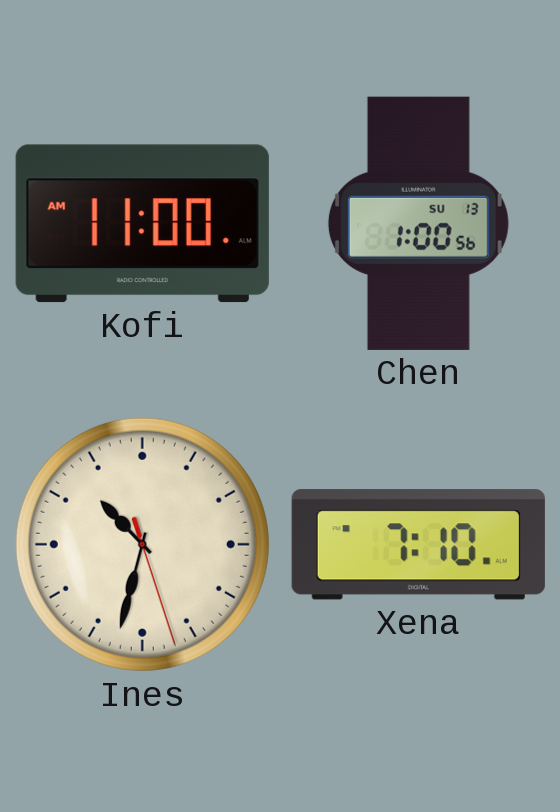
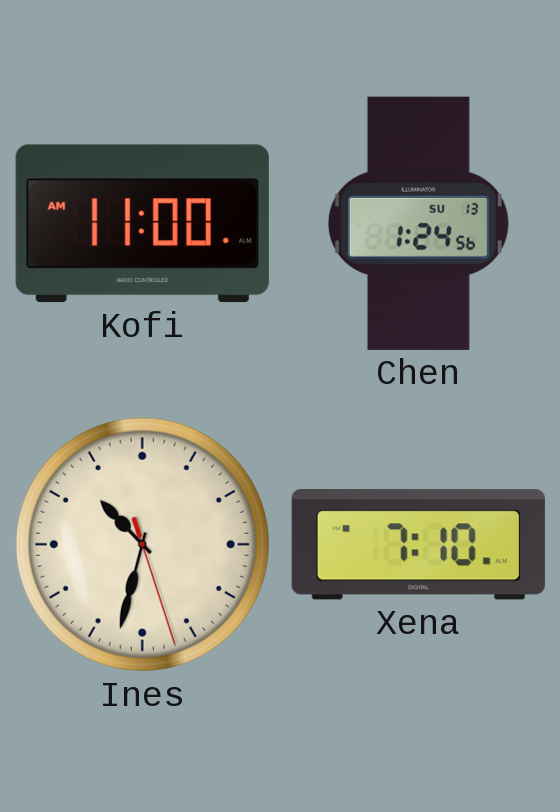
Chen: 1:00 -> 1:24
